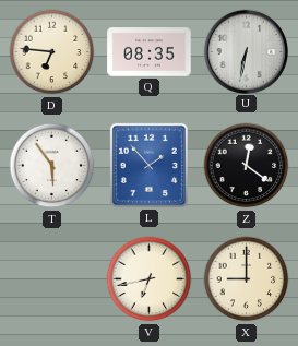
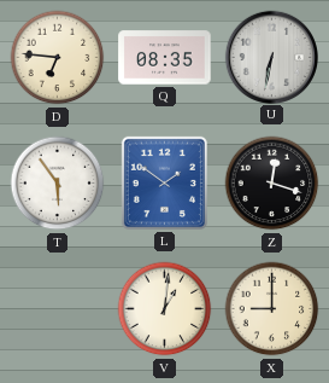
L: 1:53 -> 1:51
Z: 12:21 -> 12:18
V: 6:43 -> 1:01
